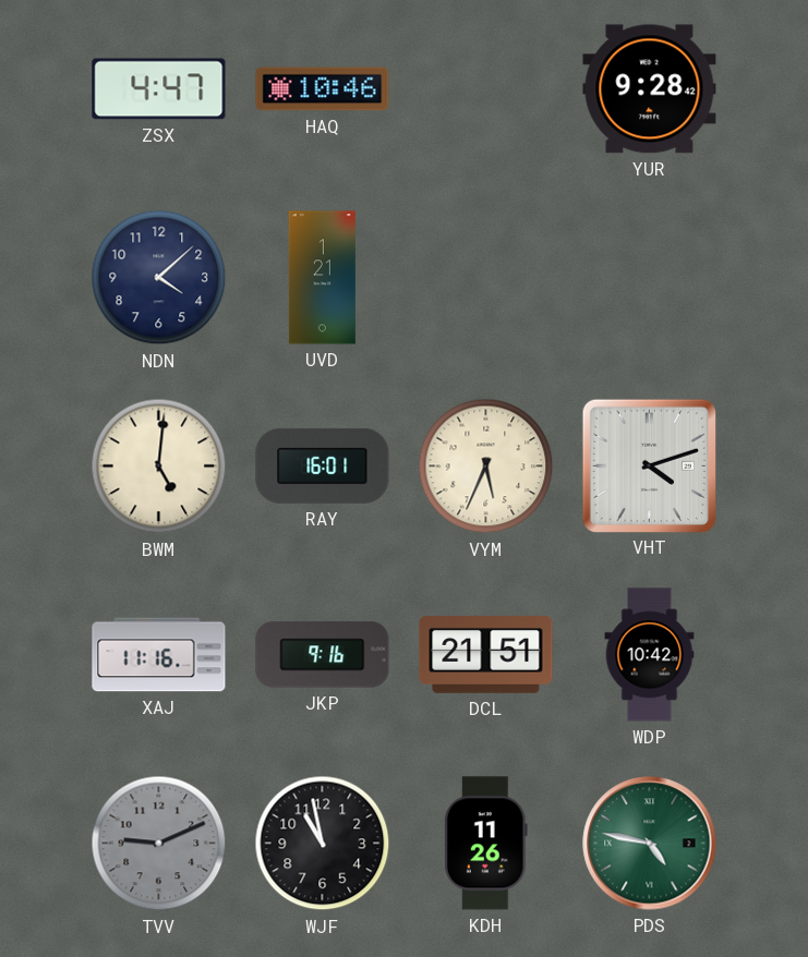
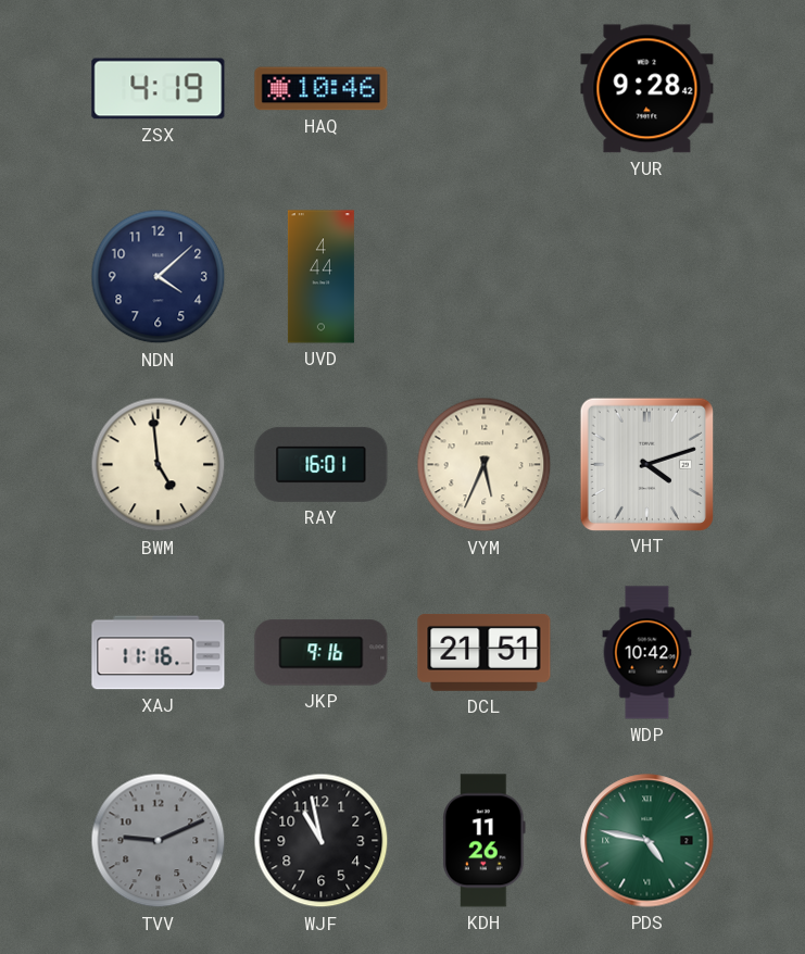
ZSX: 4:47 -> 4:19
UVD: 1:21 -> 4:44
BWM: 5:01 -> 4:59
